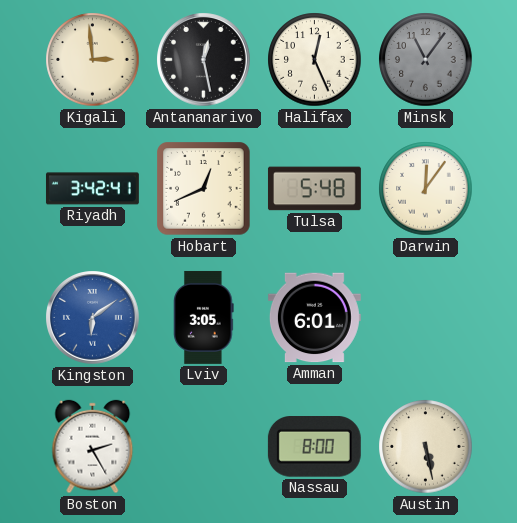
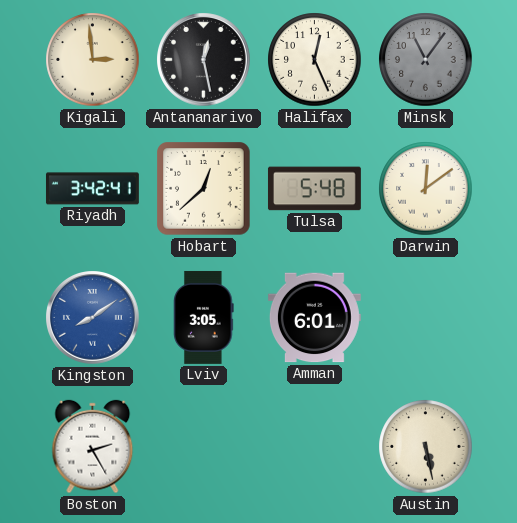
Hobart: 12:41 -> 12:38
Darwin: 12:06 -> 12:09
Kingston: 6:09 -> 8:09
Nassau: 8:00 -> none
